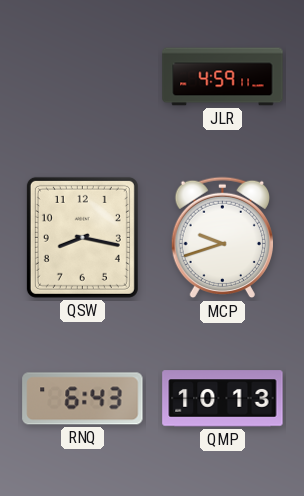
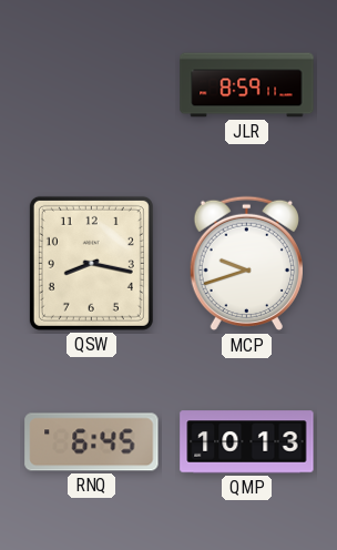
JLR: 4:59 -> 8:59
RNQ: 6:43 -> 6:45
